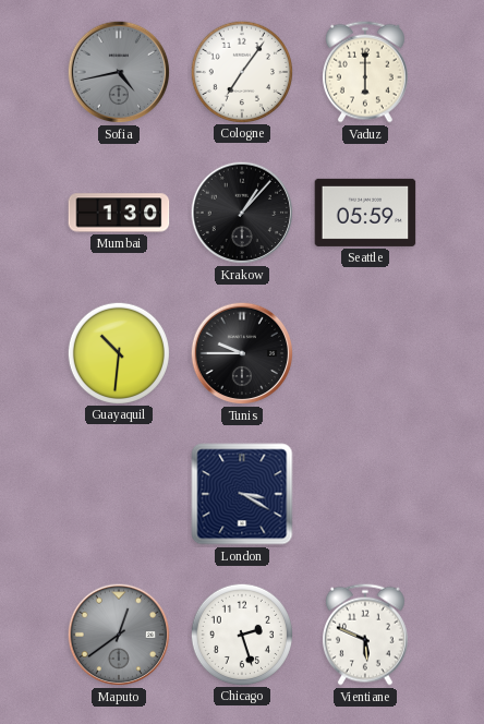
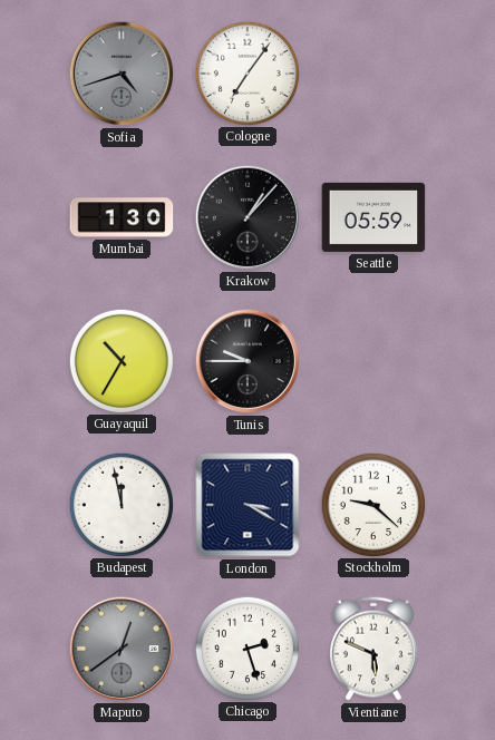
Sofia: 4:43 -> 4:42
Vaduz: 6:00 -> none
Guayaquil: 10:31 -> 10:35
Budapest: none -> 11:58
Stockholm: none -> 9:22
